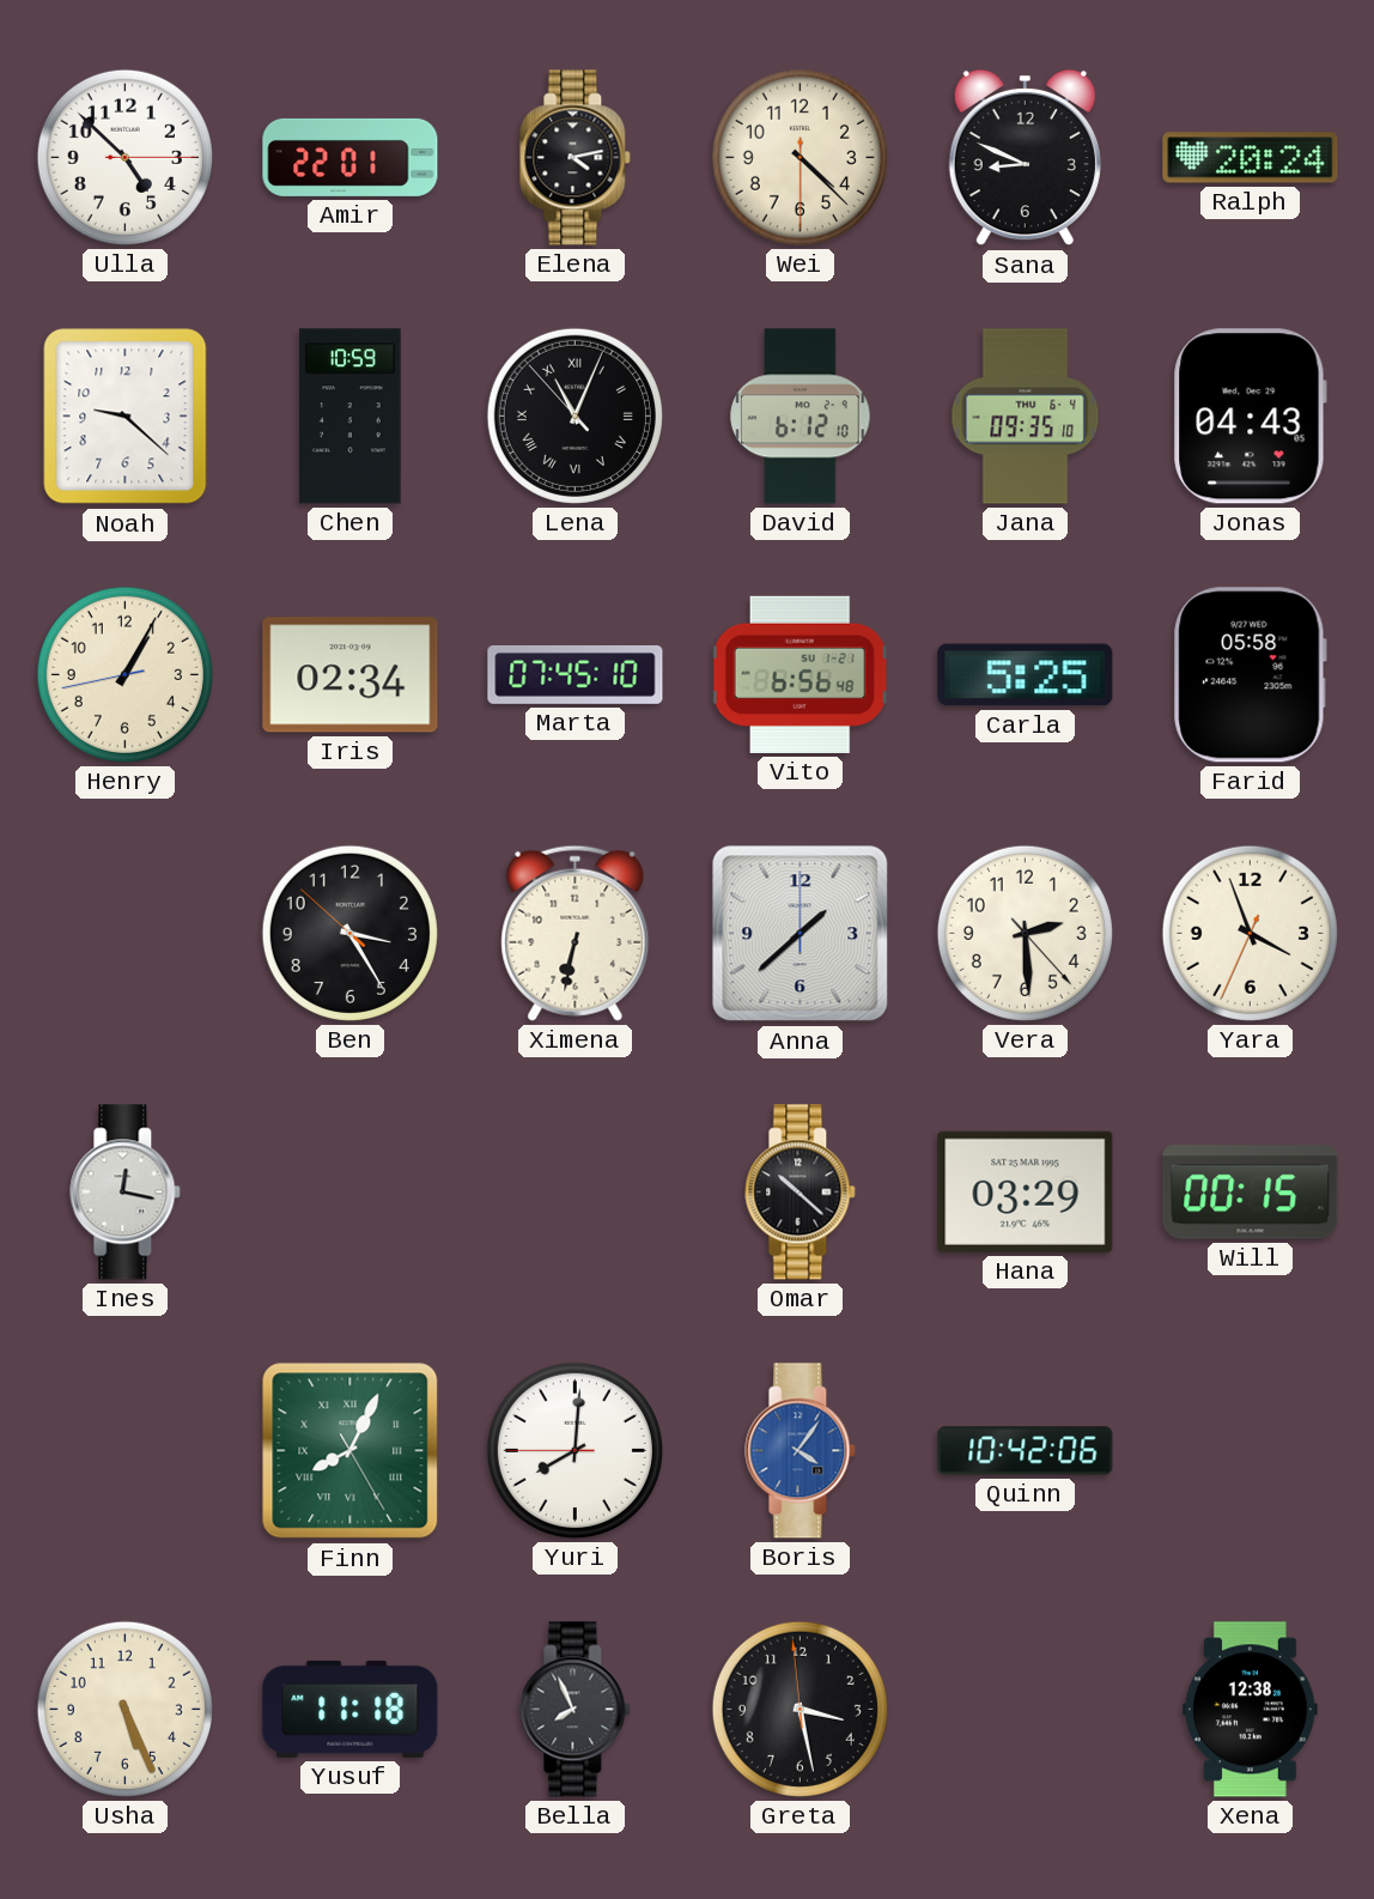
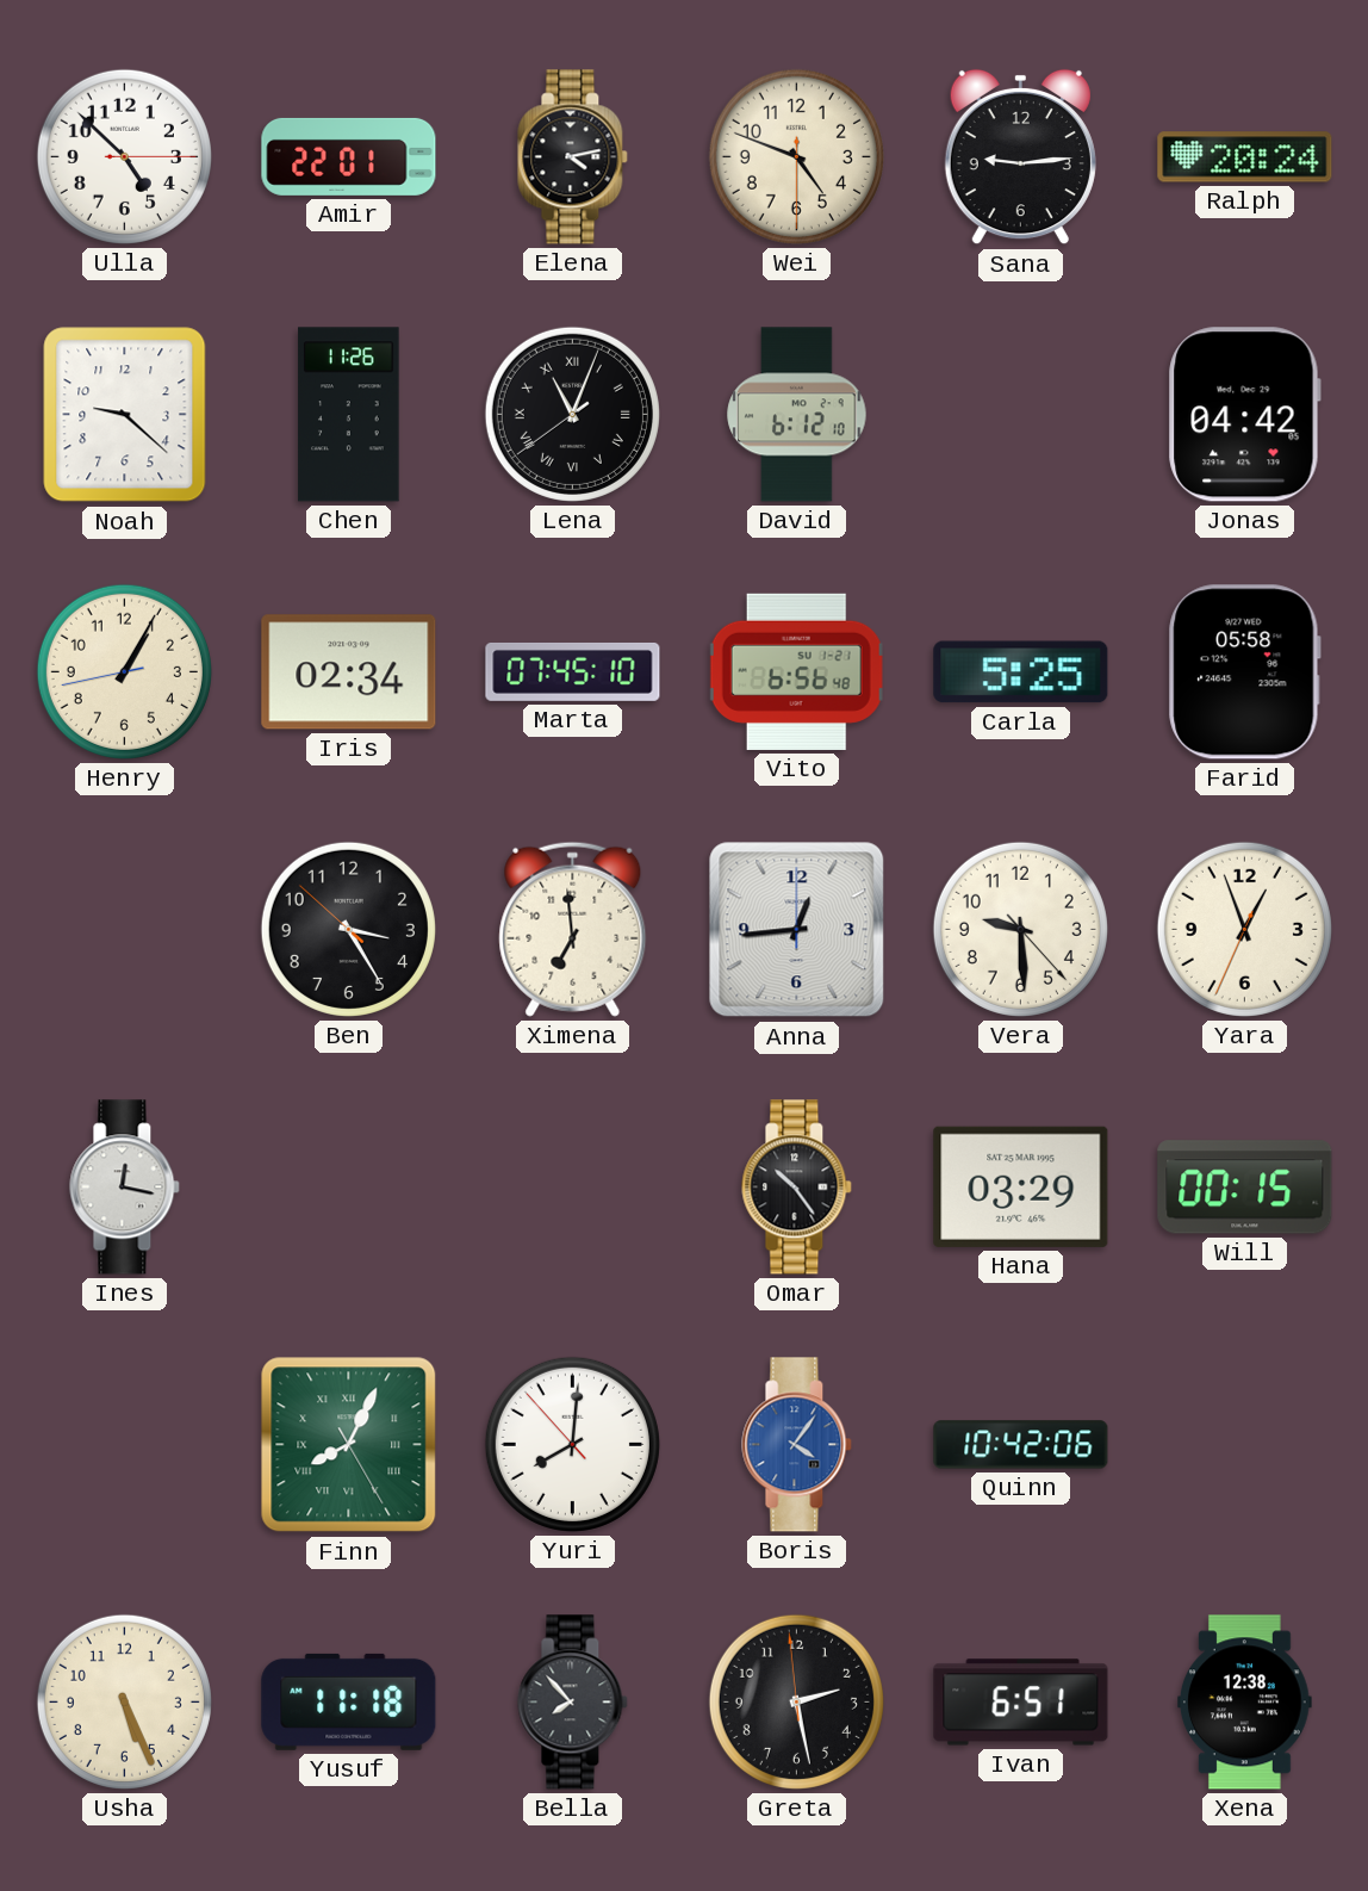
Wei: 4:22 -> 4:48
Sana: 8:49 -> 9:14
Chen: 10:59 -> 11:26
Lena: 11:03:53 -> 11:03:39
Jana: 09:35 -> none
Jonas: 04:43 -> 04:42
Ximena: 6:32 -> 6:59
Anna: 1:38 -> 12:44
Vera: 2:29 -> 9:29
Yara: 3:56 -> 12:56
Omar: 10:22 -> 10:24
Yuri: 8:00:45 -> 8:00:53
Bella: 7:56 -> 7:53
Greta: 3:27 -> 2:27
Ivan: none -> 6:51
